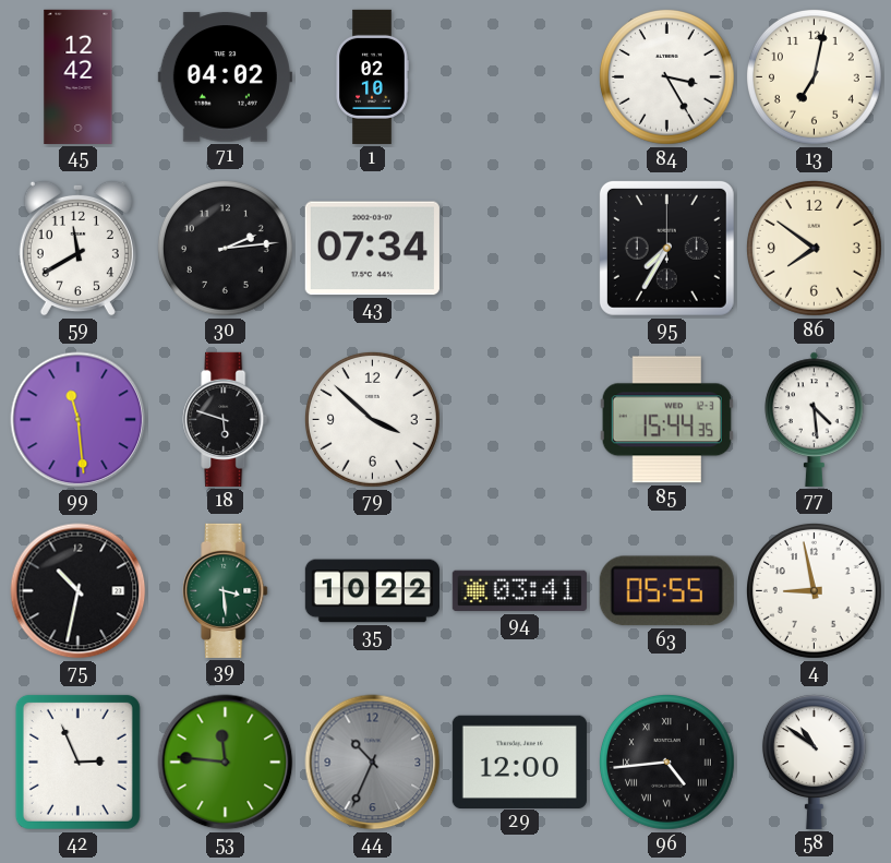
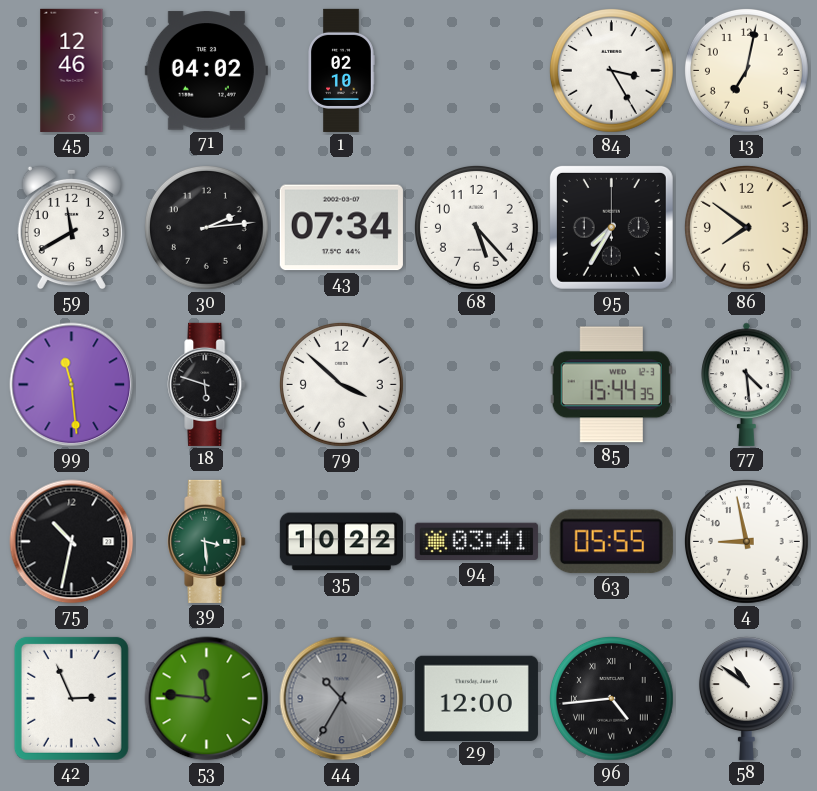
45: 12:42 -> 12:46
68: none -> 5:23
44: 10:34 -> 10:35
